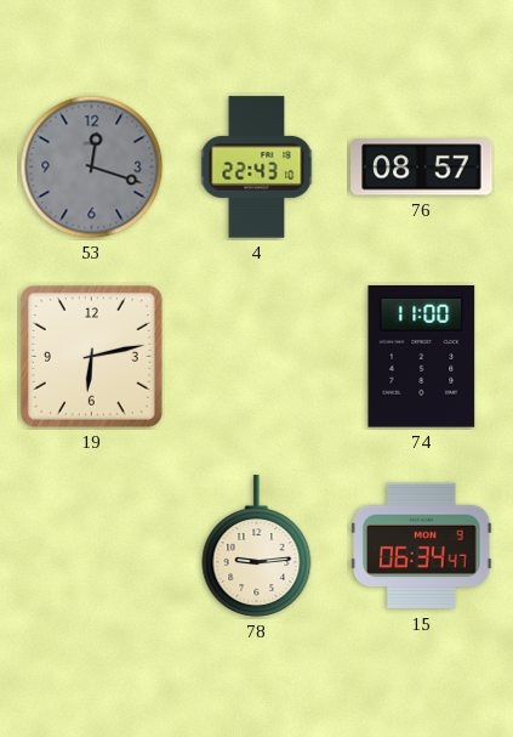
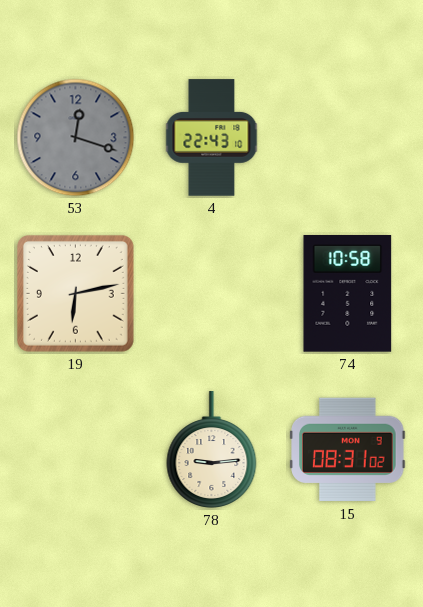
76: 08:57 -> none
74: 11:00 -> 10:58
15: 06:34 -> 08:31
